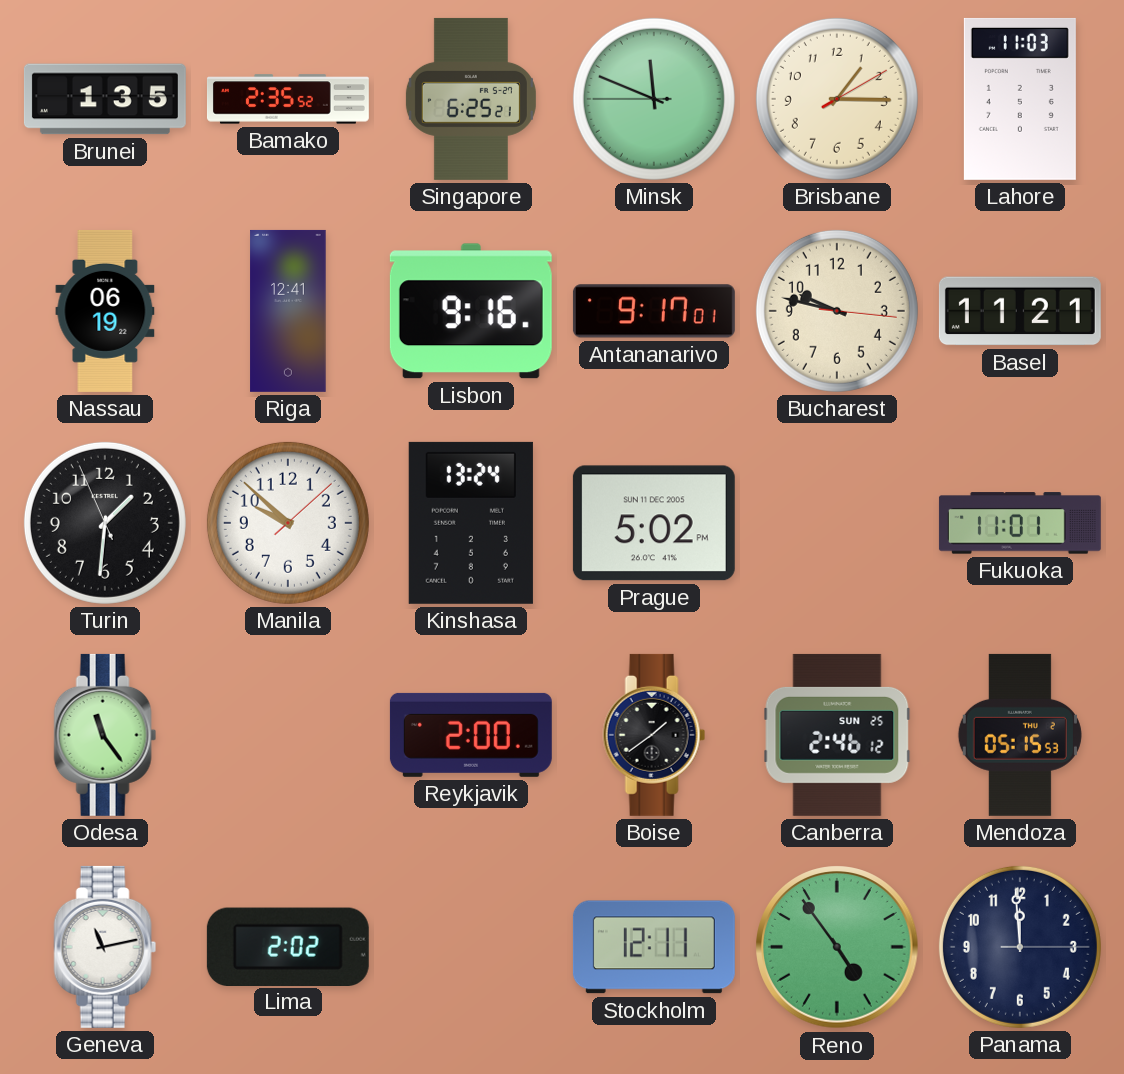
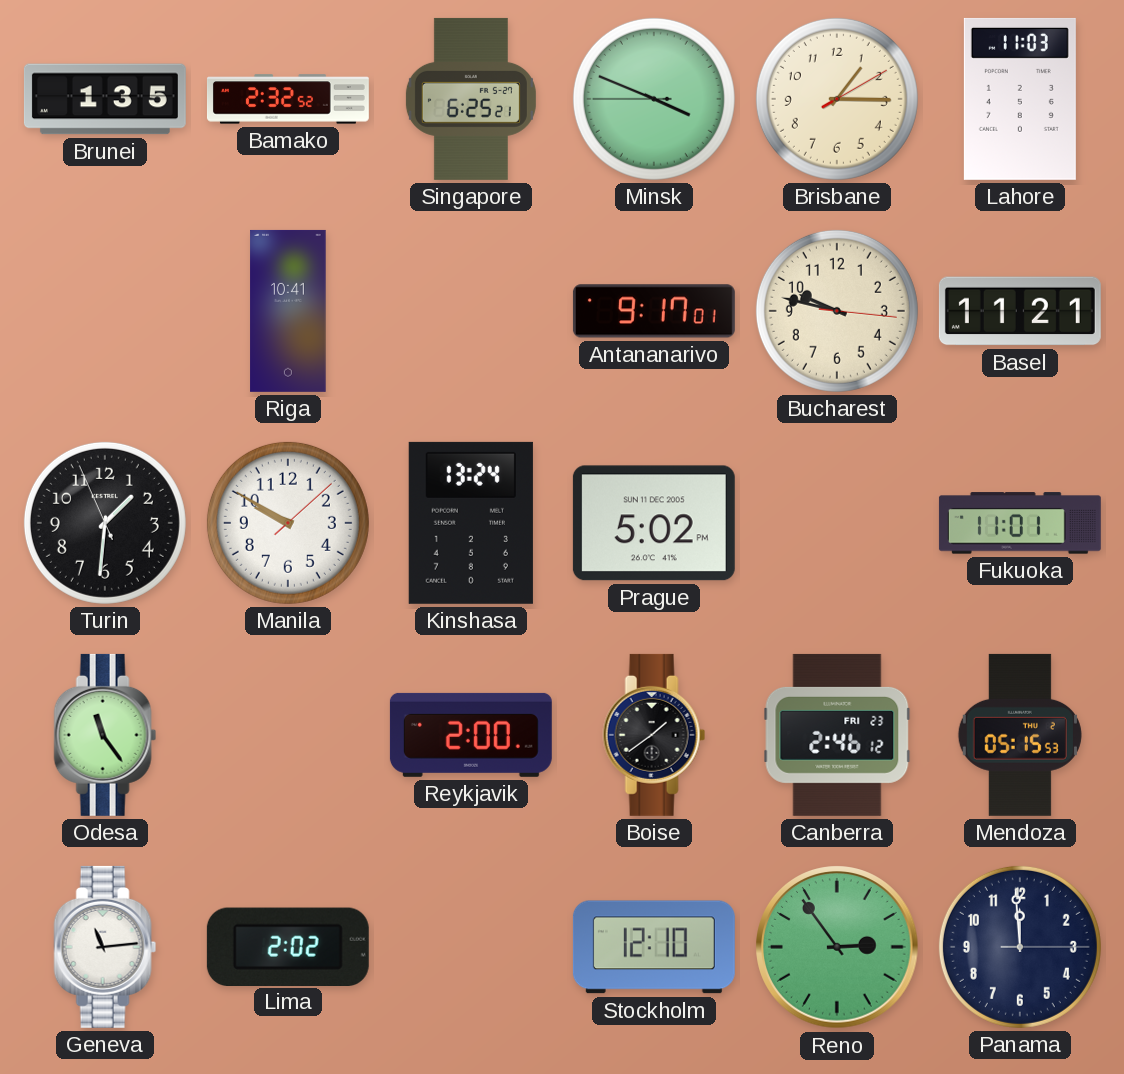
Bamako: 2:35 -> 2:32
Minsk: 11:48 -> 3:48
Nassau: 06:19 -> none
Riga: 12:41 -> 10:41
Lisbon: 9:16 -> none
Manila: 9:52 -> 9:50
Canberra date: SUN 25 -> FRI 23
Geneva: 11:13 -> 11:14
Stockholm: 12:11 -> 12:10
Reno: 4:54 -> 2:54
